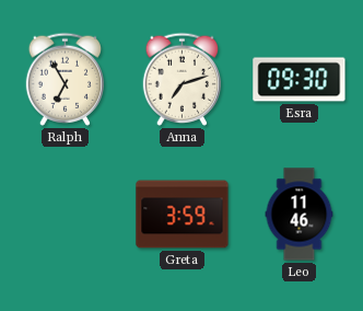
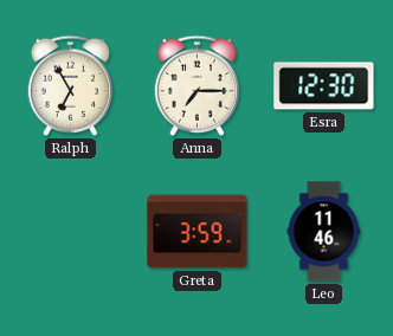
Anna: 7:12 -> 7:15
Esra: 09:30 -> 12:30
